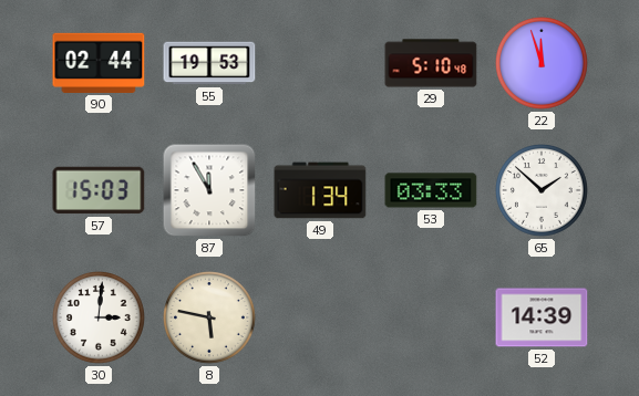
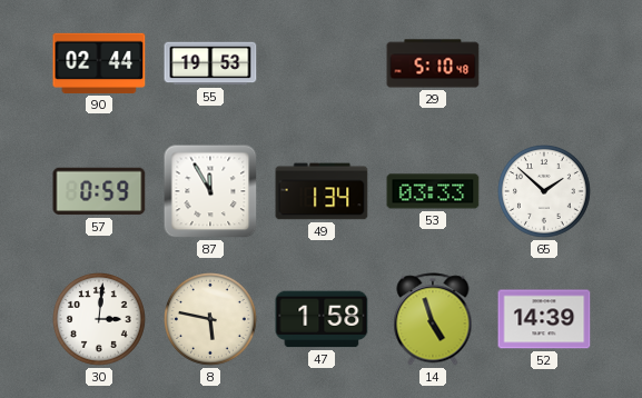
22: 11:57 -> none
57: 15:03 -> 0:59
47: none -> 1:58
14: none -> 4:57
